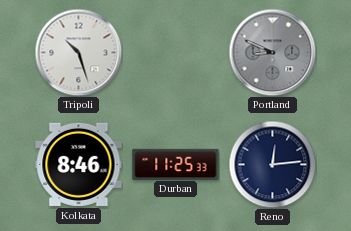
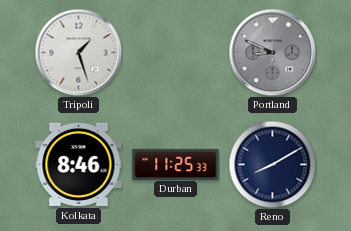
Tripoli: 10:27 -> 1:27
Reno: 12:14 -> 8:10
